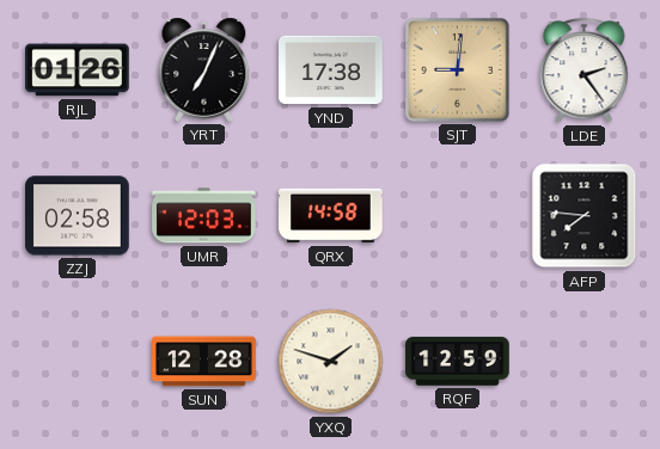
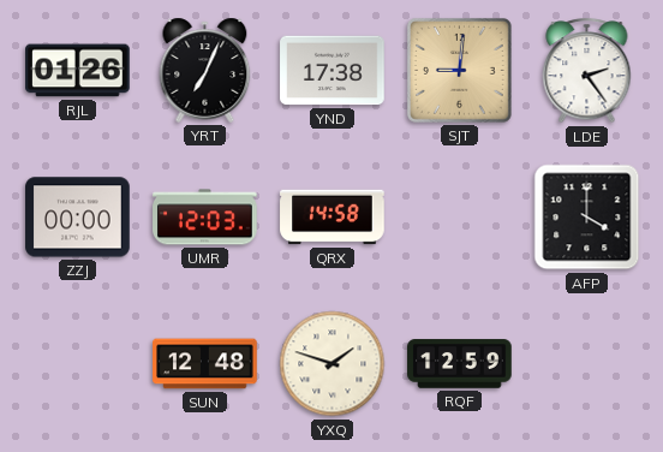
ZZJ: 02:58 -> 00:00
AFP: 7:46 -> 4:00
SUN: 12:28 -> 12:48
